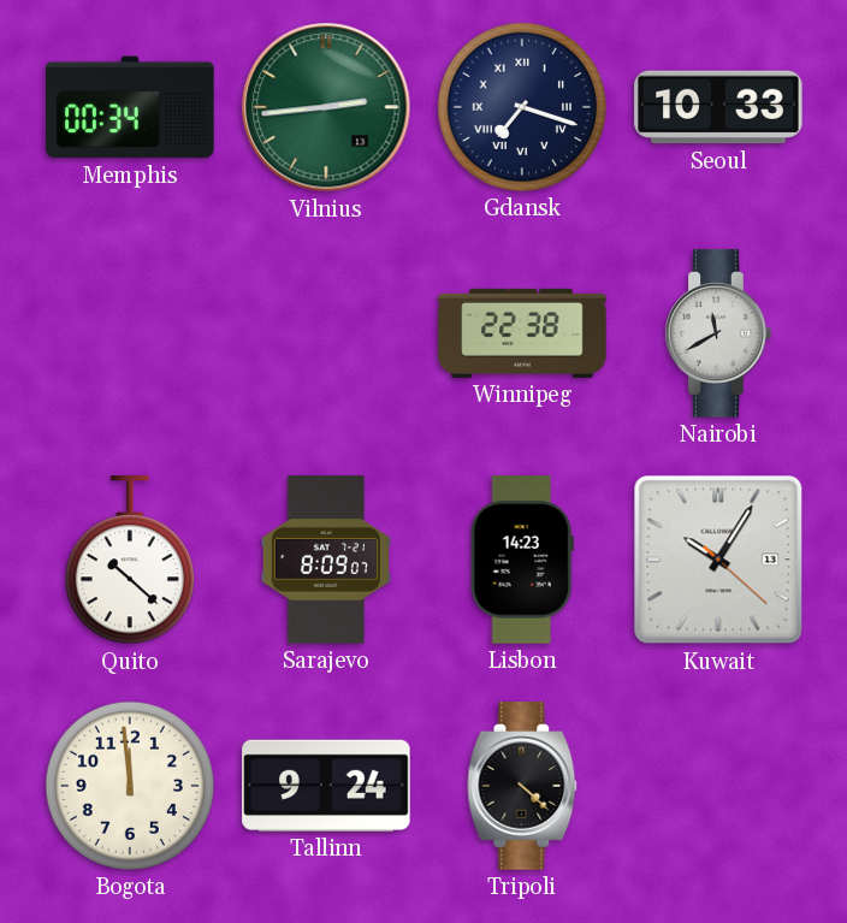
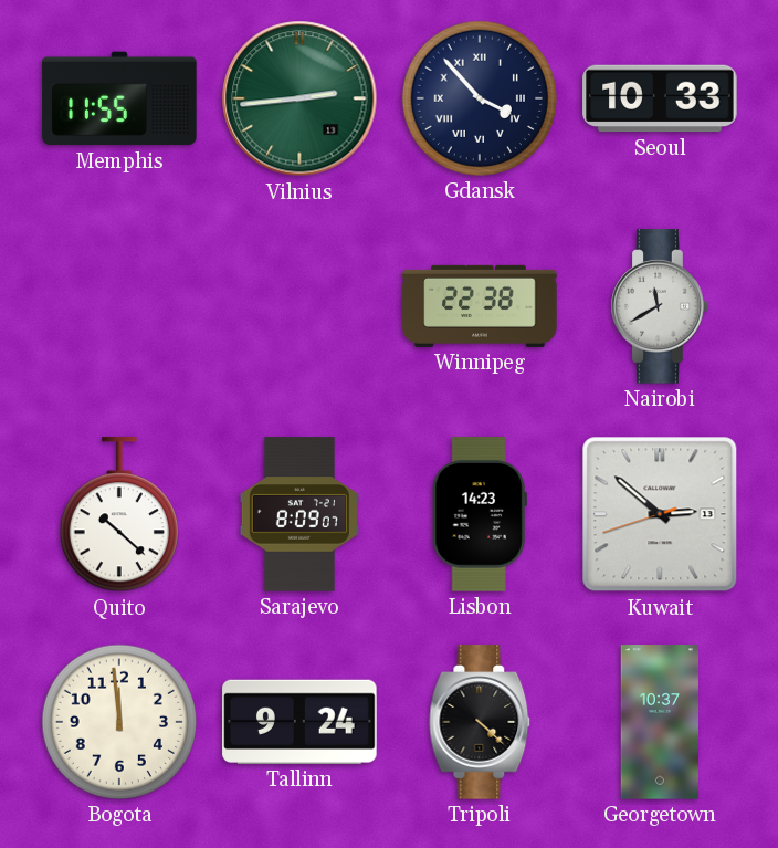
Memphis: 00:34 -> 11:55
Gdansk: 7:18 -> 3:53
Kuwait: 10:05 -> 2:51
Georgetown: none -> 10:37
